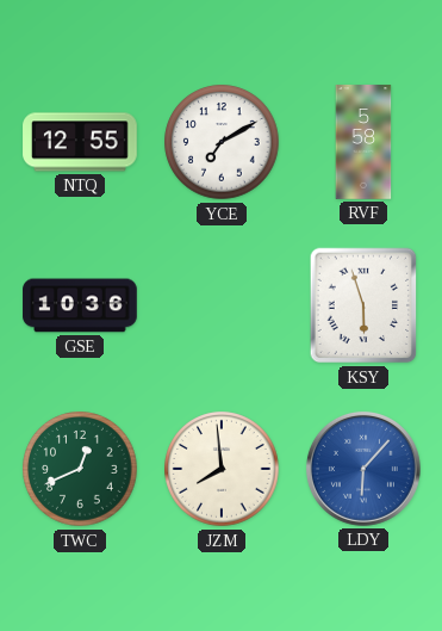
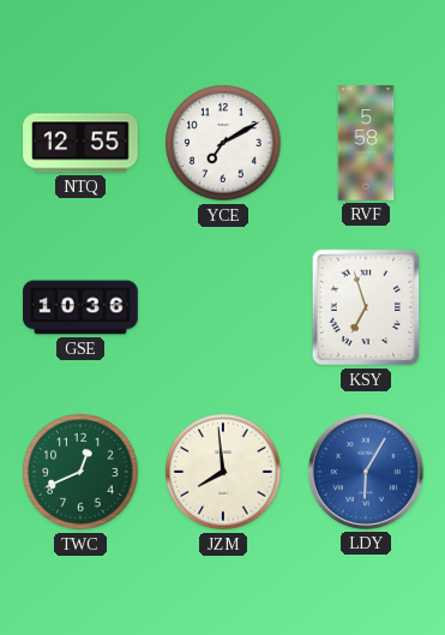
KSY: 5:57 -> 6:57
LDY: 6:07 -> 6:05
